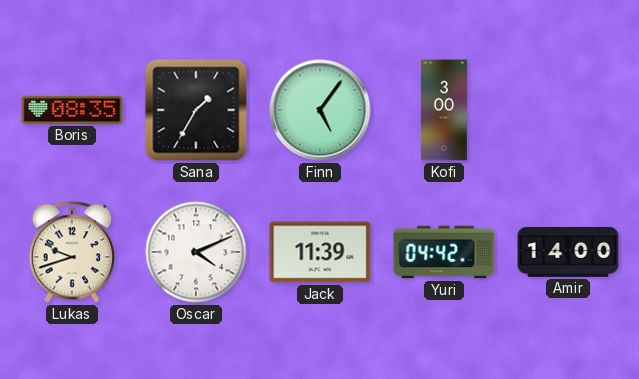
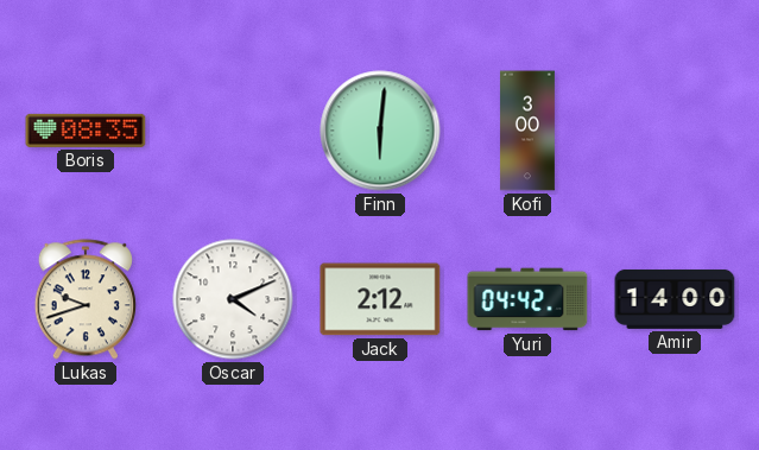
Sana: 1:35 -> none
Finn: 5:06 -> 6:01
Jack: 11:39 -> 2:12
